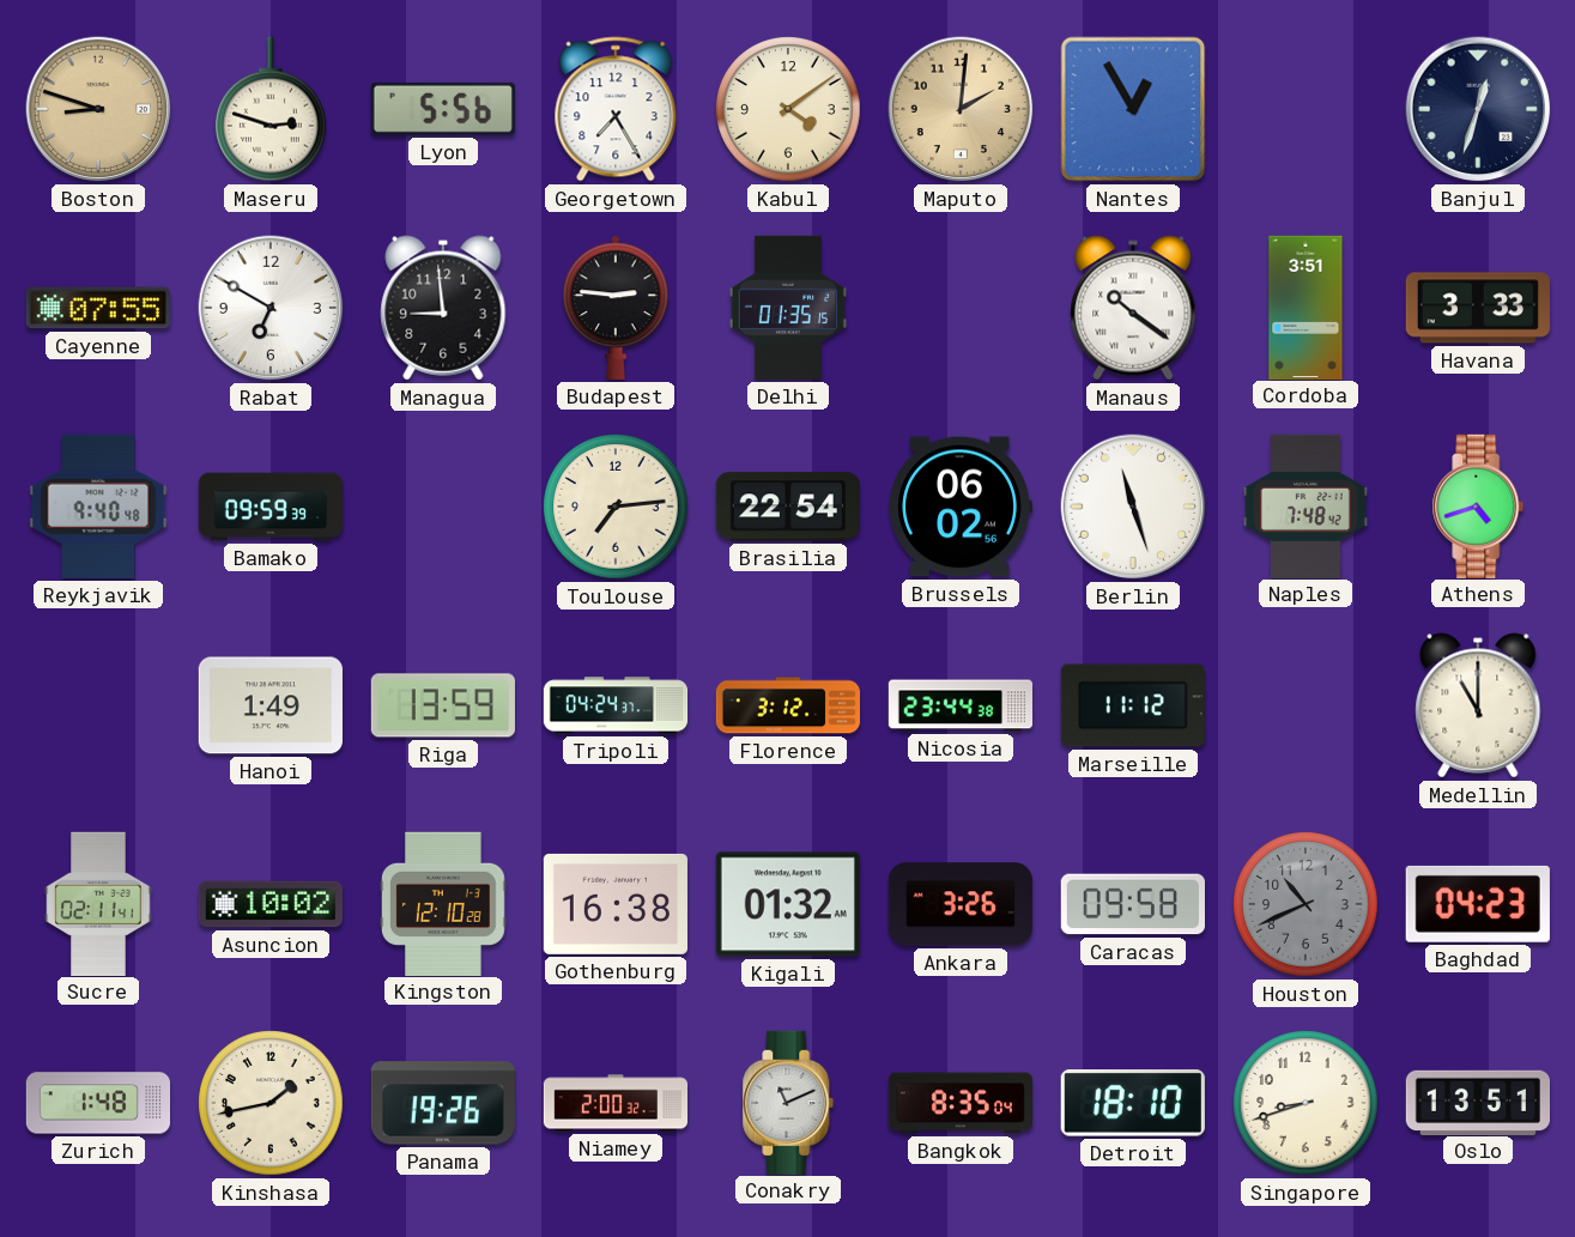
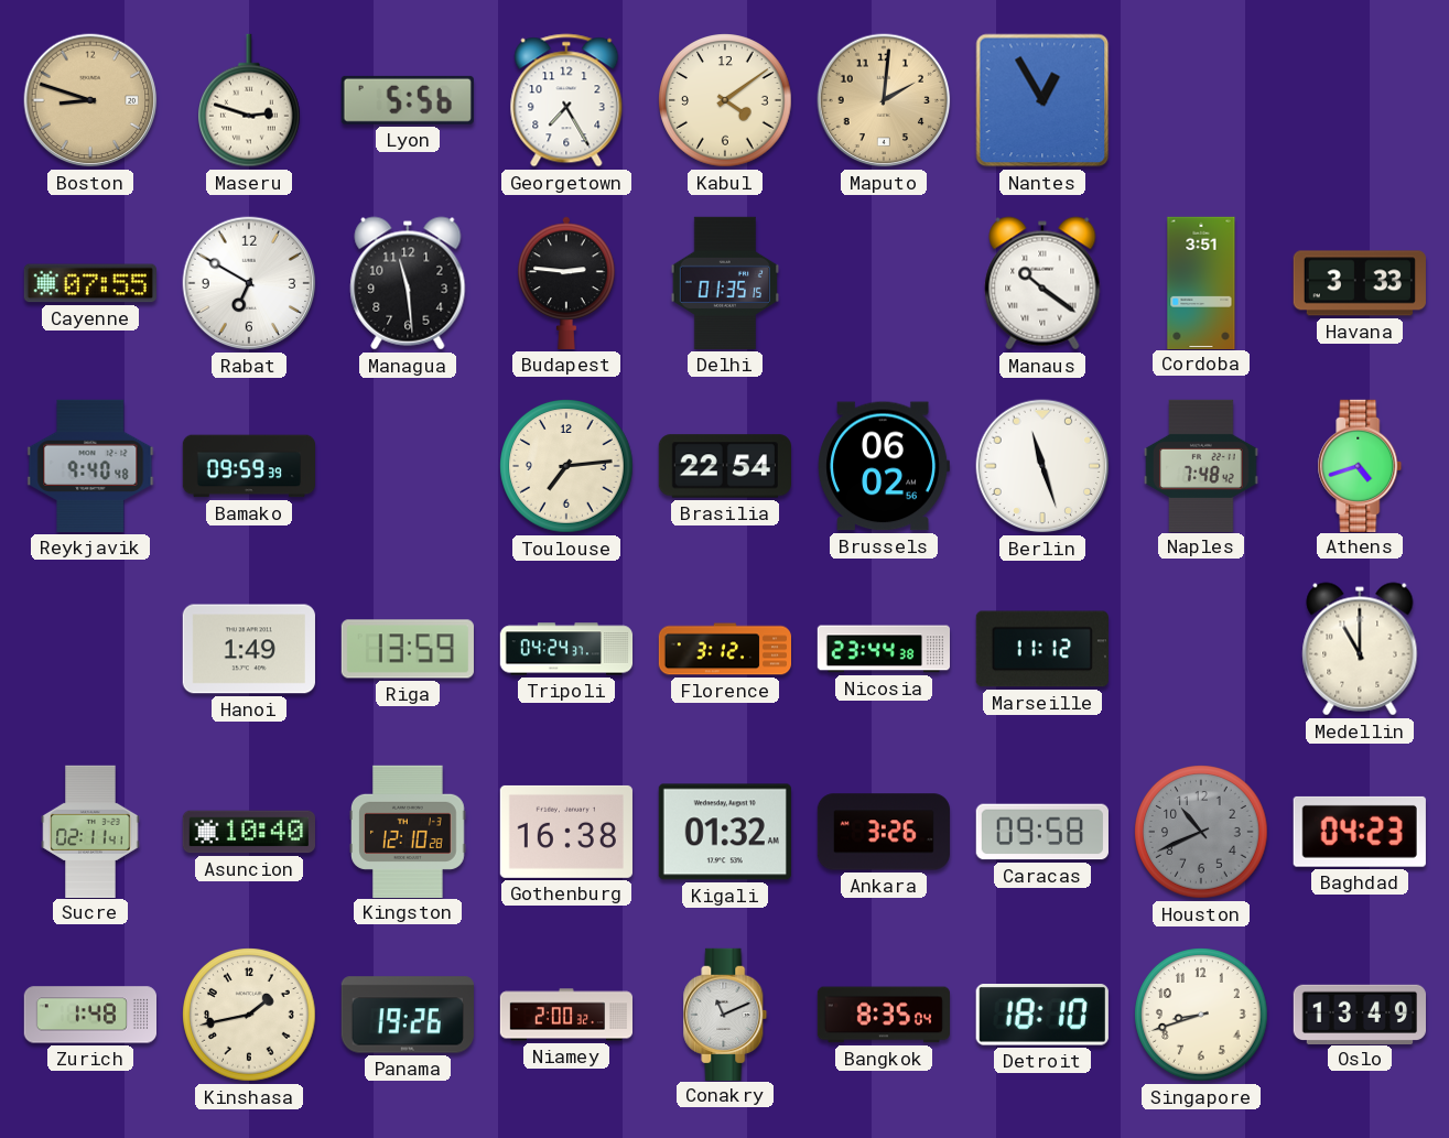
Banjul: 12:33 -> none
Managua: 8:59 -> 11:29
Asuncion: 10:02 -> 10:40
Oslo: 13:51 -> 13:49
